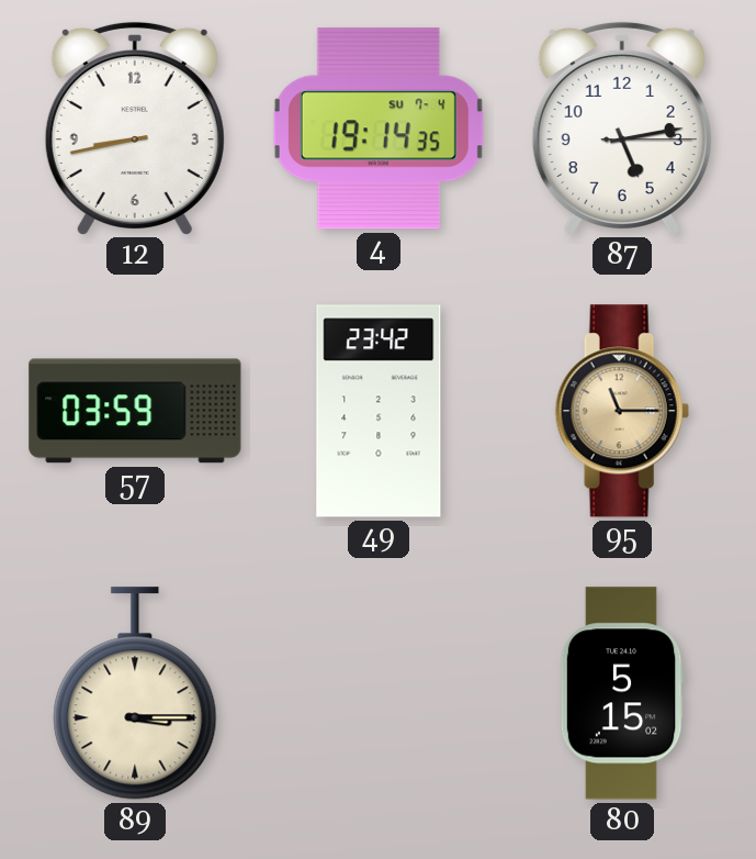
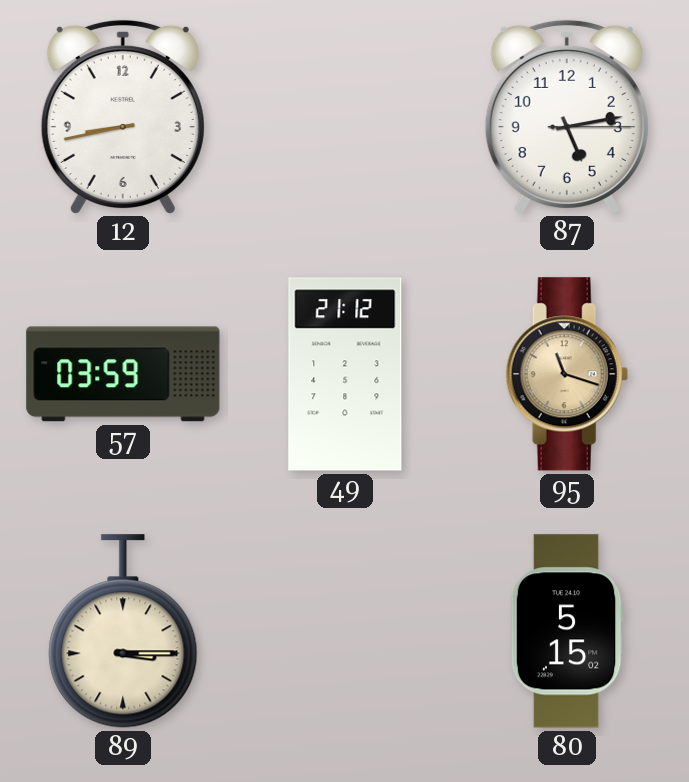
4: 19:14 -> none
49: 23:42 -> 21:12
95: 11:15 -> 11:18
